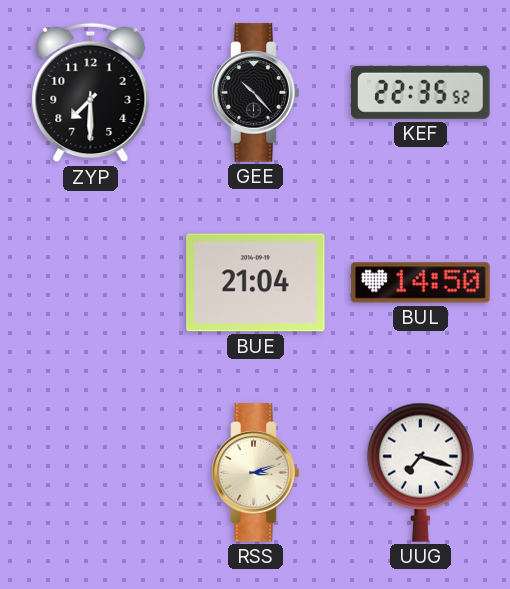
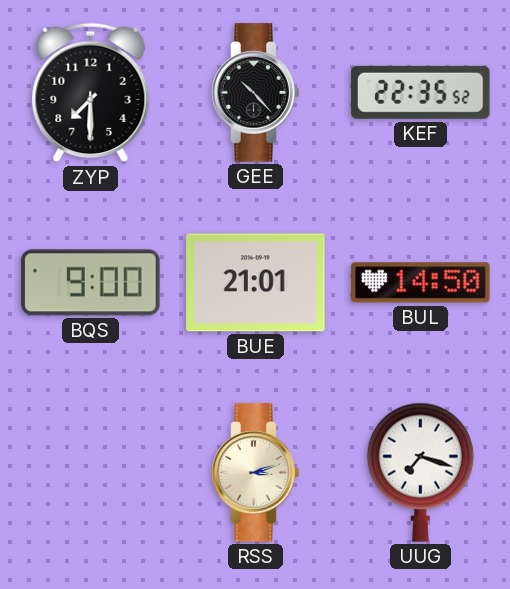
BQS: none -> 9:00
BUE: 21:04 -> 21:01
